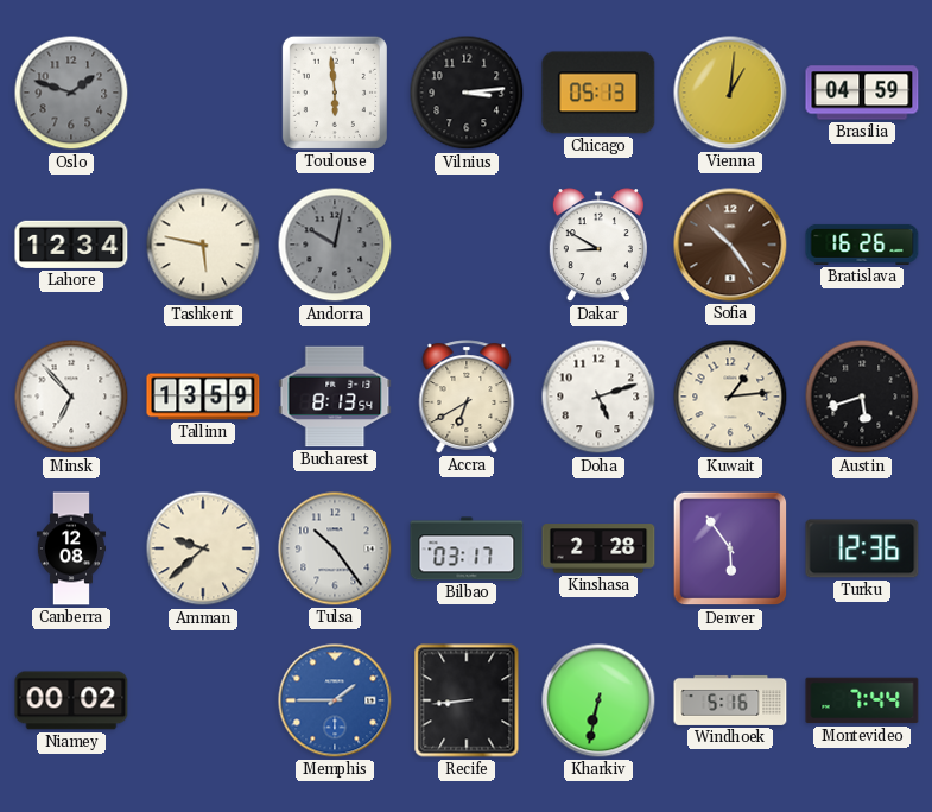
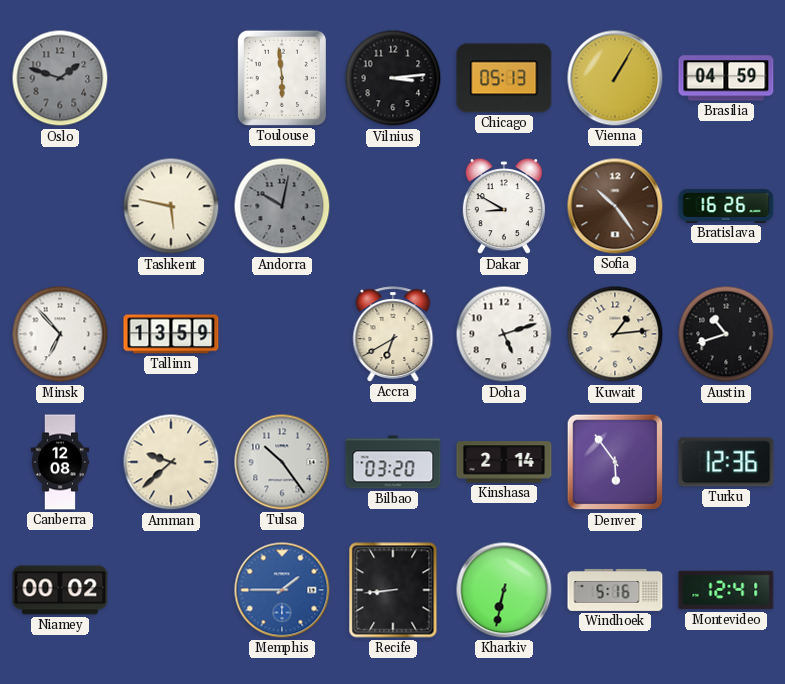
Vienna: 1:01 -> 1:05
Lahore: 12:34 -> none
Bucharest: 8:13 -> none
Austin: 5:42 -> 10:42
Bilbao: 03:17 -> 03:20
Kinshasa: 2:28 -> 2:14
Montevideo: 7:44 -> 12:41
